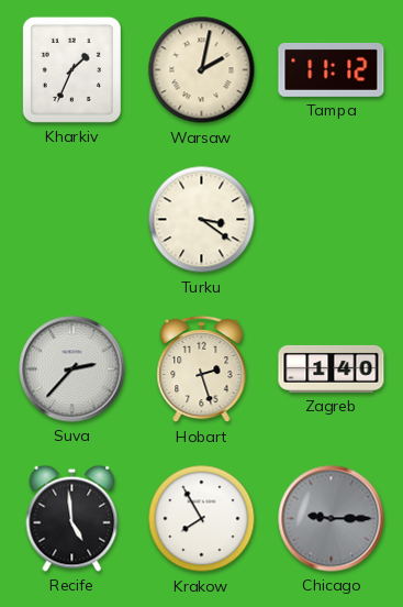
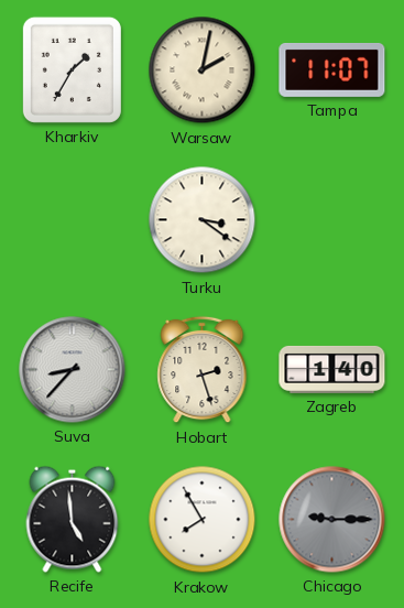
Kharkiv: 1:34 -> 1:35
Tampa: 11:12 -> 11:07
Suva: 2:37 -> 8:37
